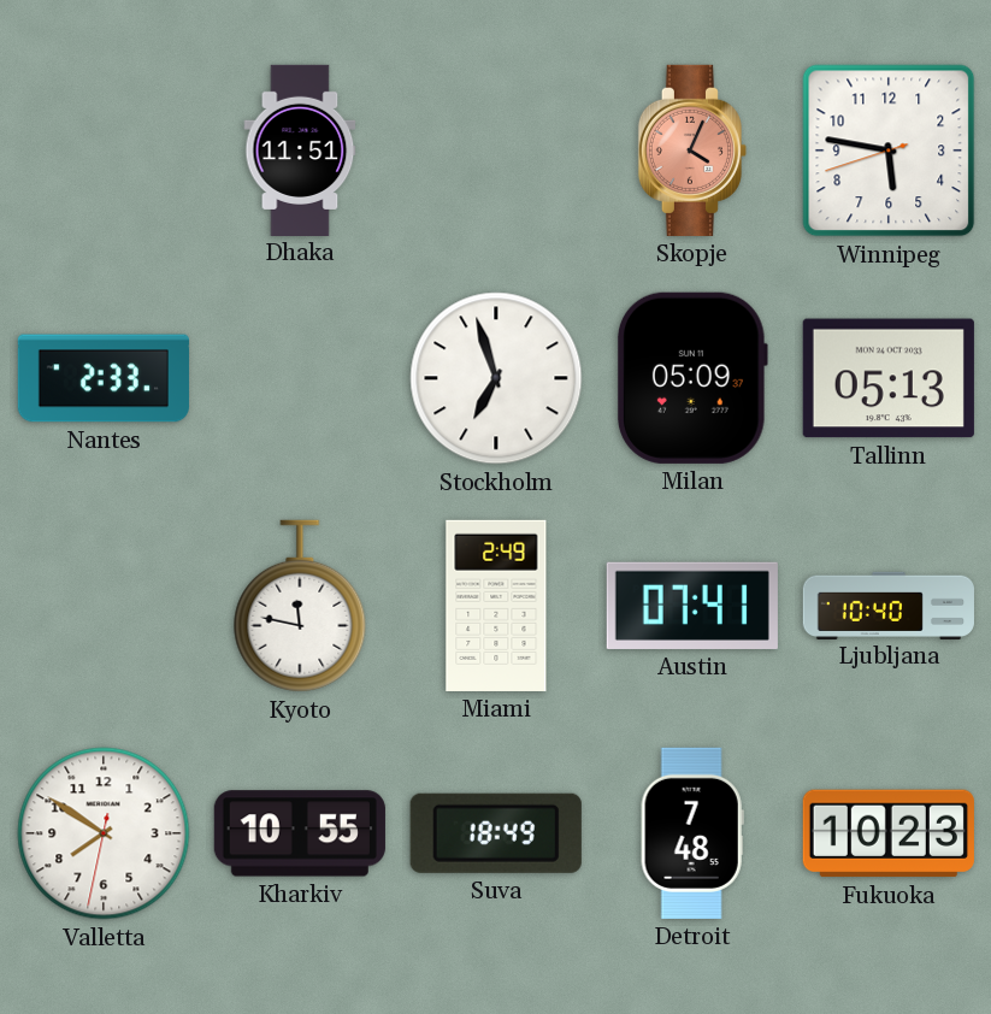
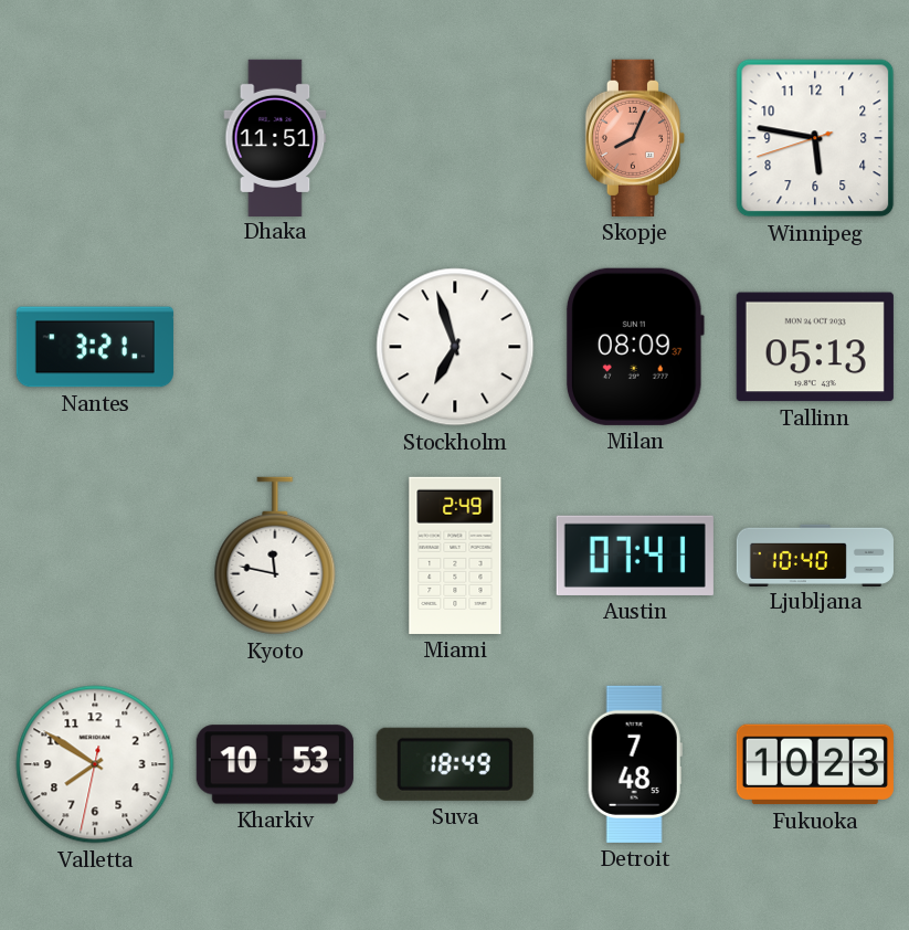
Skopje: 4:04 -> 8:04
Nantes: 2:33 -> 3:21
Milan: 05:09 -> 08:09
Kharkiv: 10:55 -> 10:53
